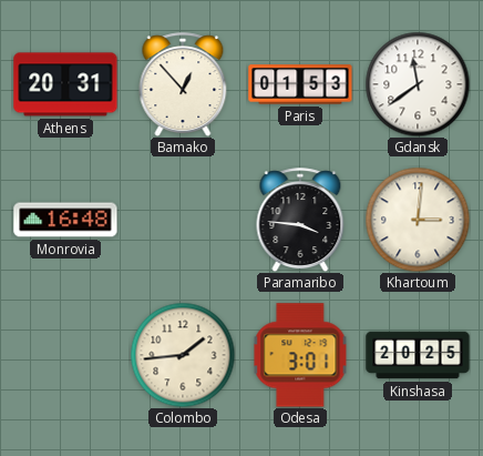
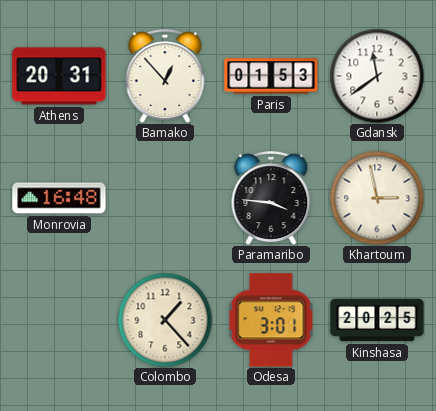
Khartoum: 3:01 -> 2:58
Colombo: 1:44 -> 1:23
